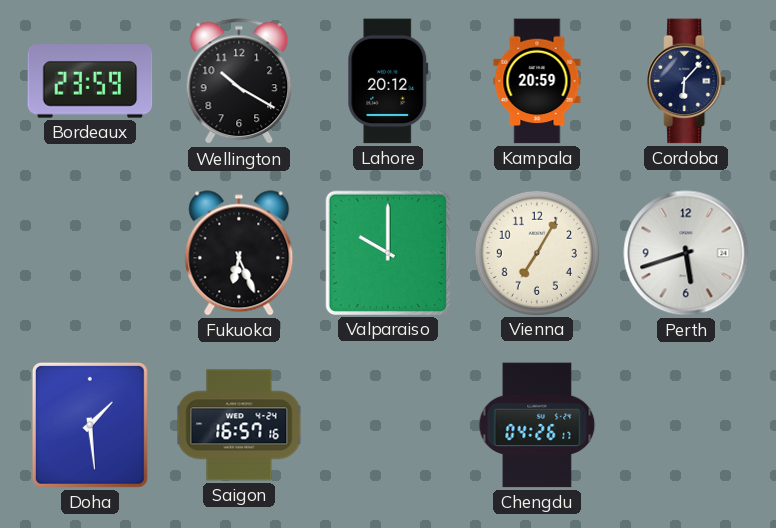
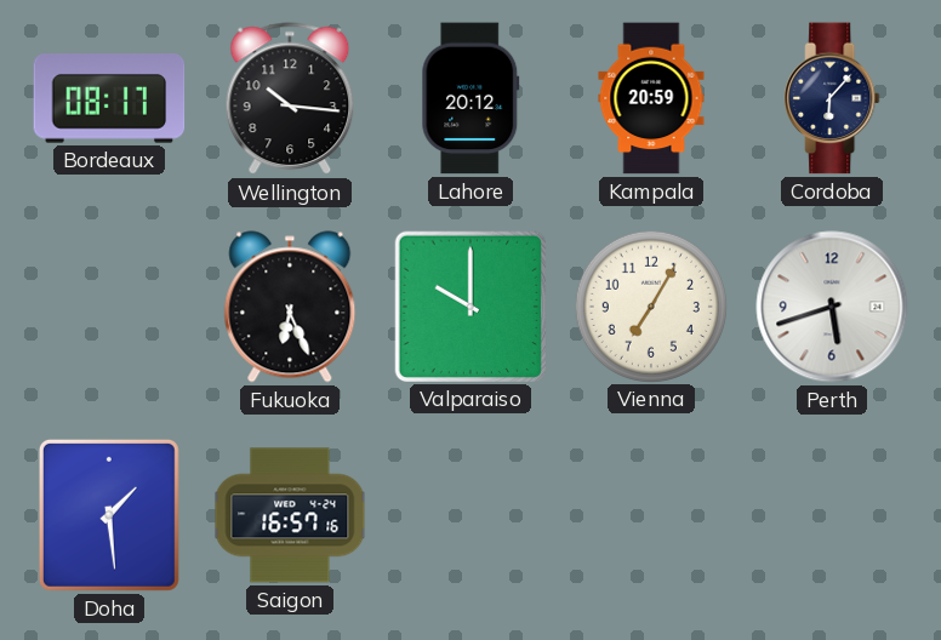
Bordeaux: 23:59 -> 08:17
Wellington: 10:20 -> 10:16
Chengdu: 04:26 -> none
